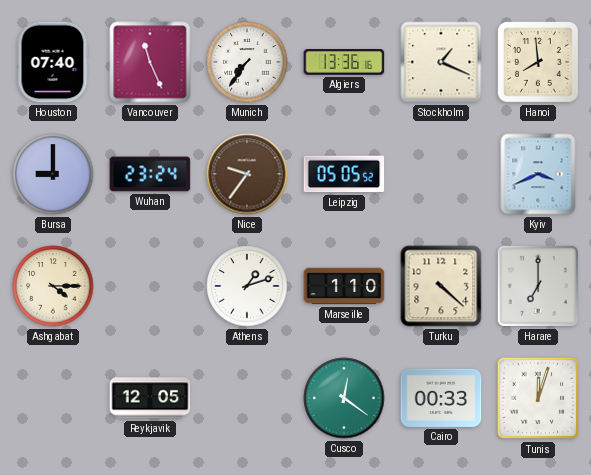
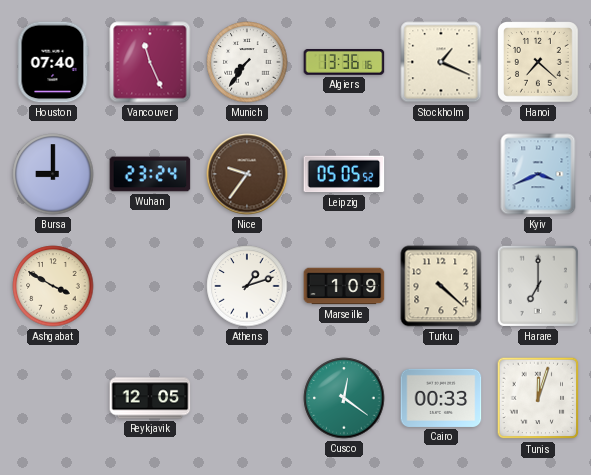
Hanoi: 7:59 -> 7:22
Ashgabat: 4:15 -> 3:50
Marseille: 1:10 -> 1:09
